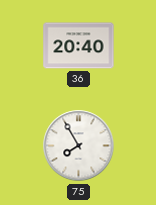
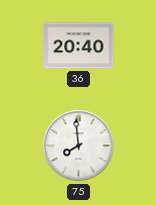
75: 7:55 -> 7:59
